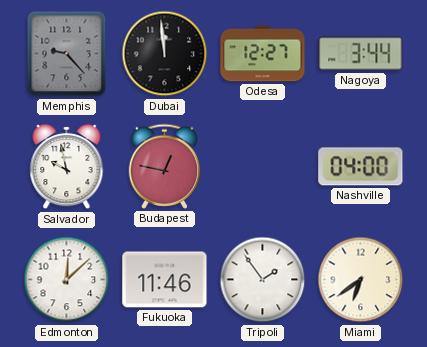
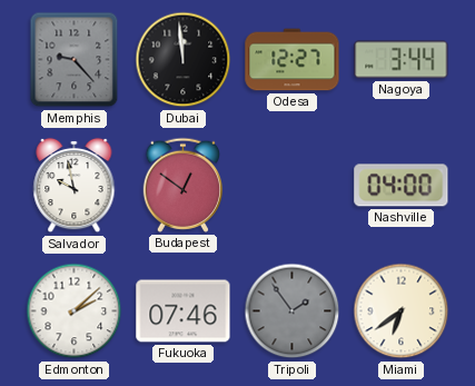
Budapest: 12:47 -> 12:51
Edmonton: 12:08 -> 2:08
Fukuoka: 11:46 -> 07:46
Tripoli dial: white -> grey
